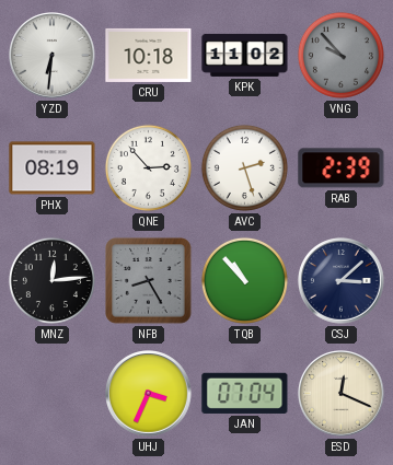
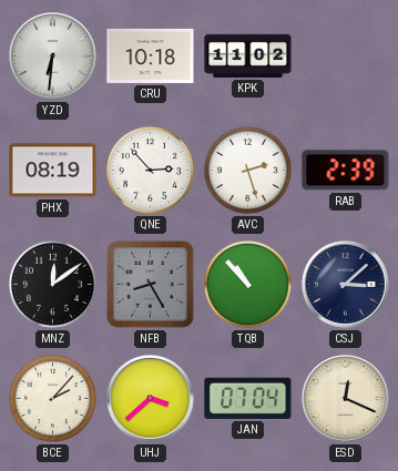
VNG: 9:53 -> none
MNZ: 12:14 -> 12:09
BCE: none -> 2:07
UHJ: 3:34 -> 3:38
